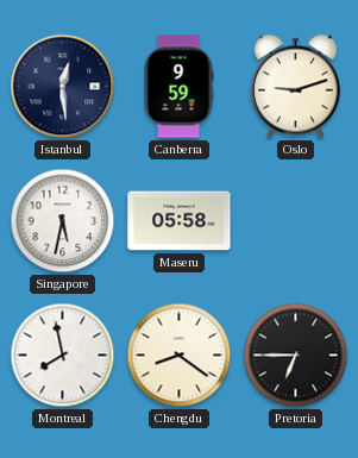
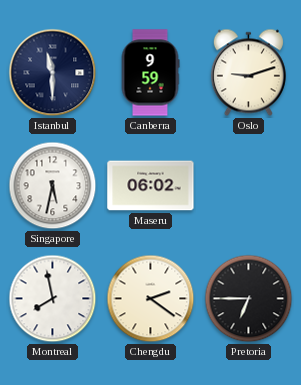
Istanbul: 12:29 -> 11:30
Maseru: 05:58 -> 06:02
Chengdu: 8:21 -> 2:21
